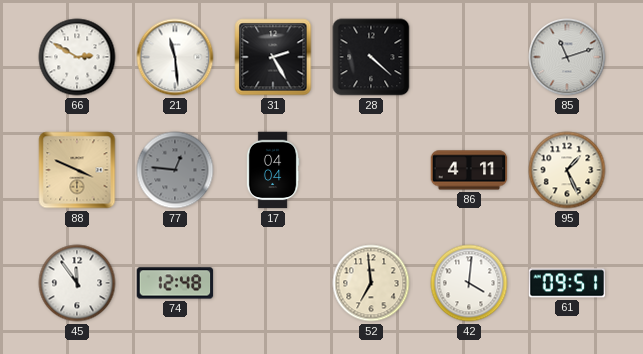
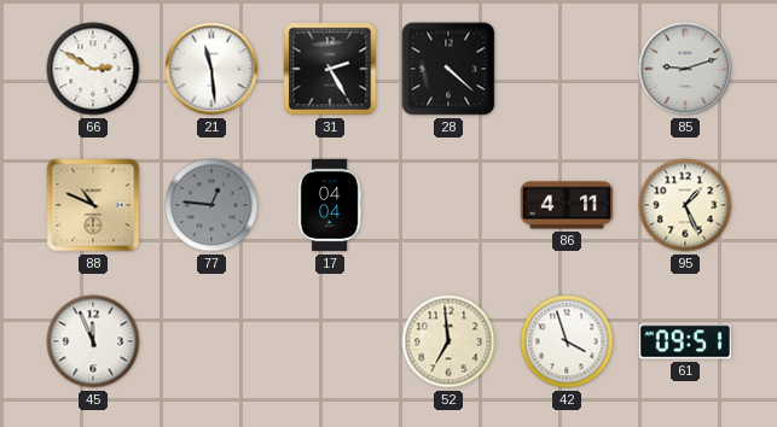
85: 11:12 -> 9:12
88: 3:49 -> 10:49
45: 11:54 -> 11:56
74: 12:48 -> none
42: 4:01 -> 3:57
